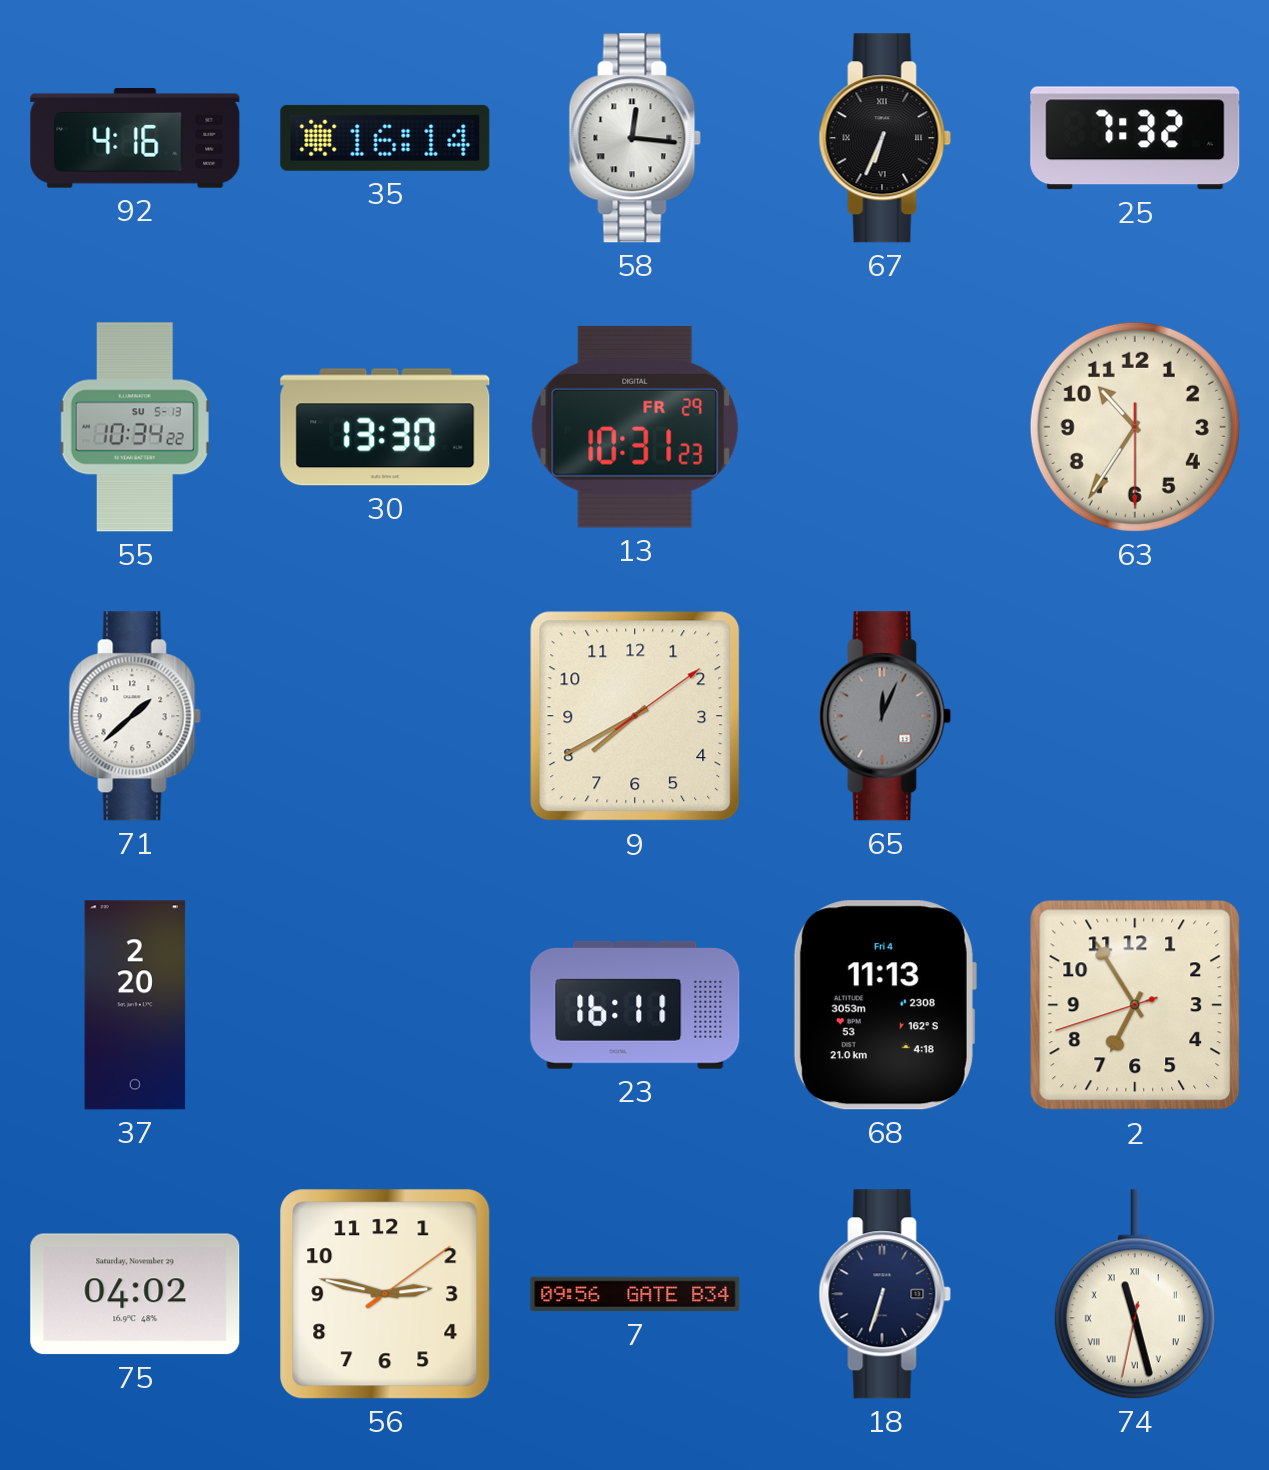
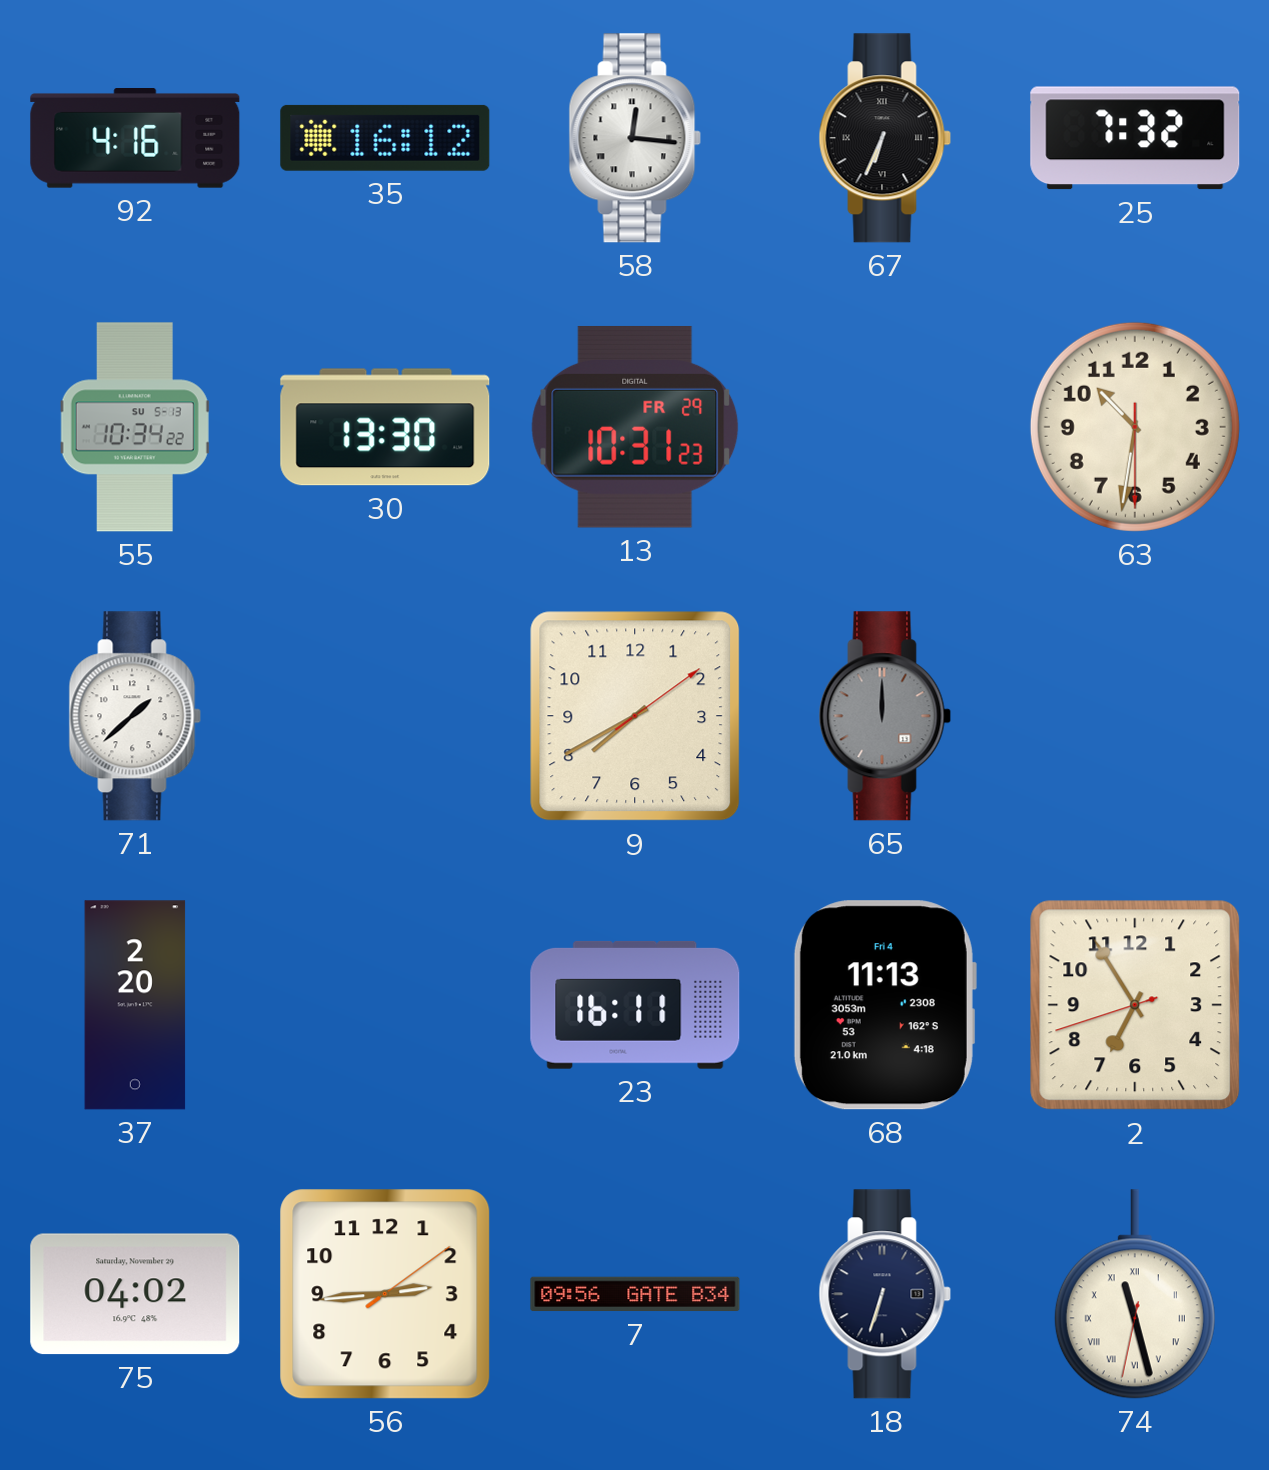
35: 16:14 -> 16:12
63: 10:35 -> 10:31
65: 12:04 -> 12:00
56: 2:47 -> 2:44
